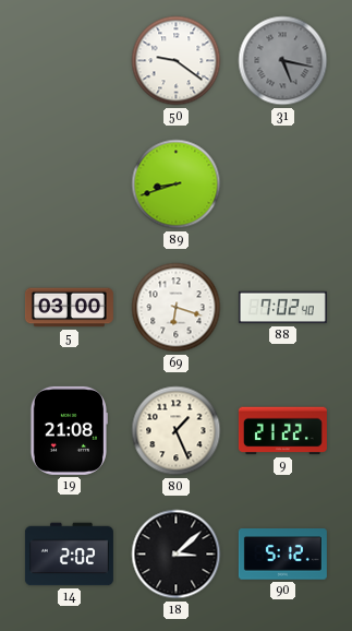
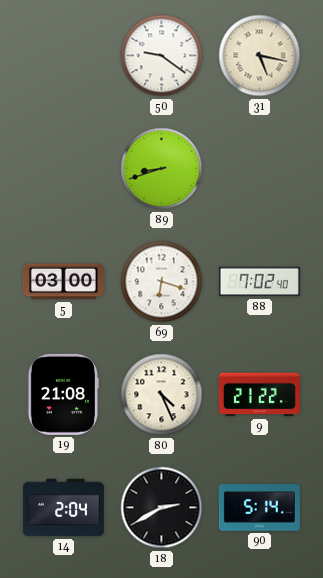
31 dial: grey -> cream
80: 1:26 -> 4:26
14: 2:02 -> 2:04
18: 3:08 -> 2:40
90: 5:12 -> 5:14
